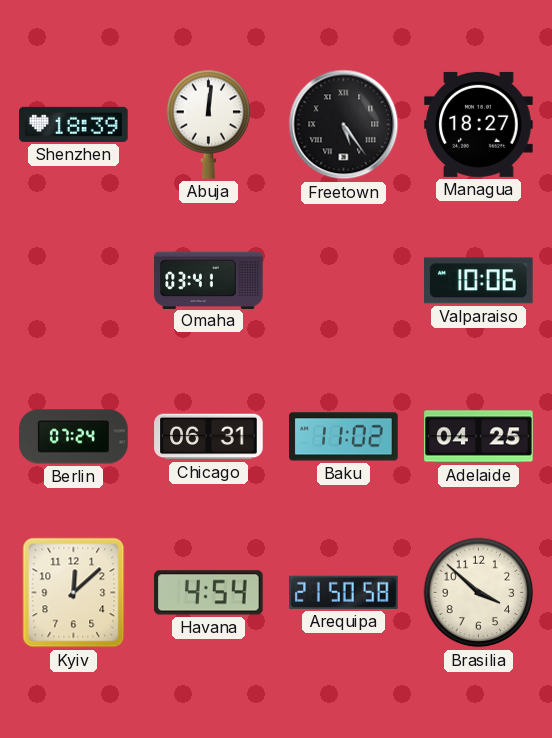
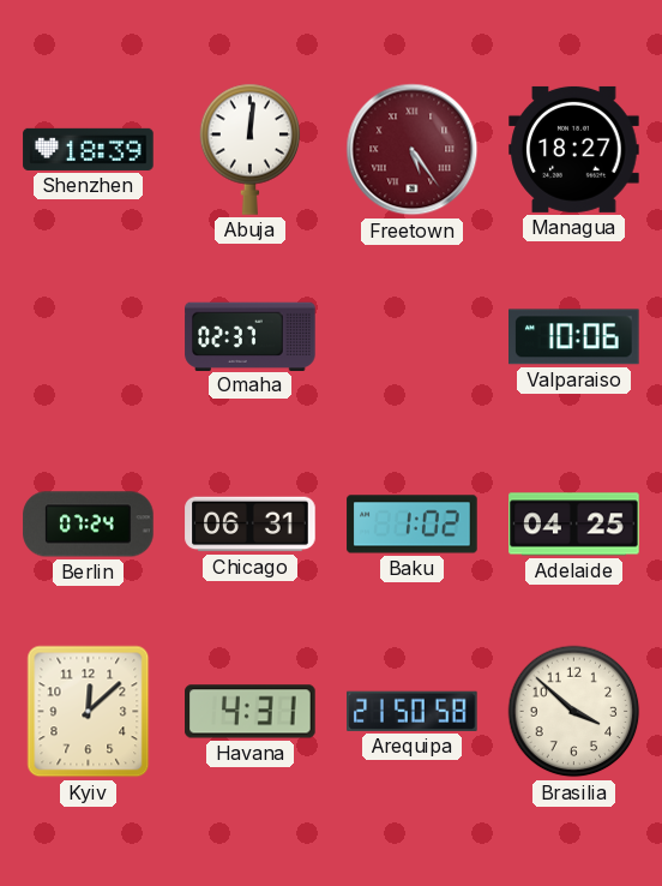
Freetown dial: black -> burgundy
Omaha: 03:41 -> 02:37
Baku: 11:02 -> 1:02
Havana: 4:54 -> 4:31
